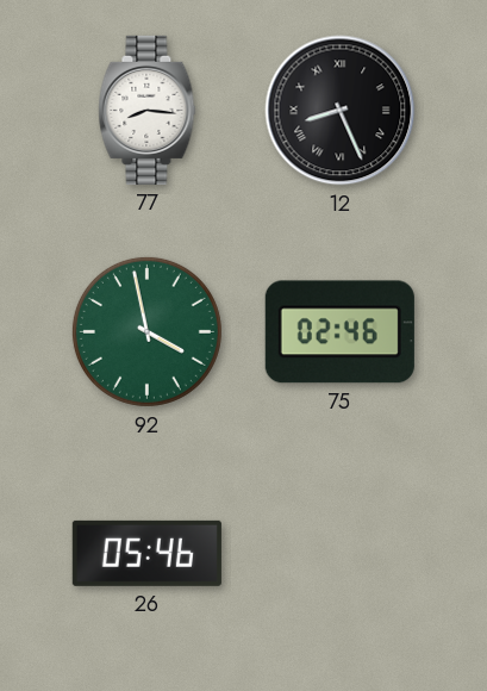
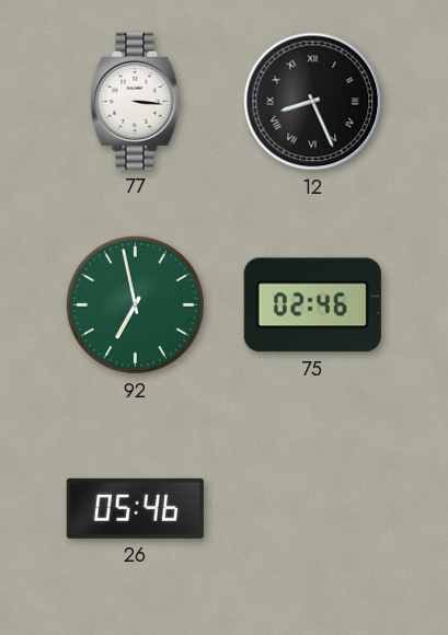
77: 8:16 -> 3:16
92: 3:58 -> 6:58
